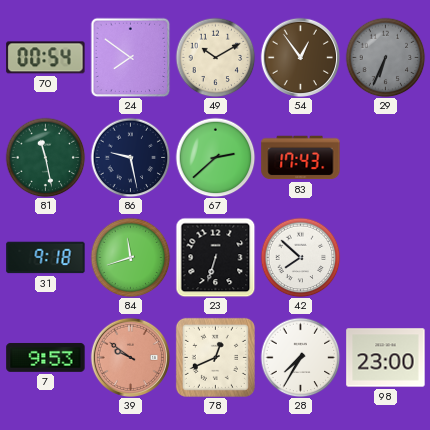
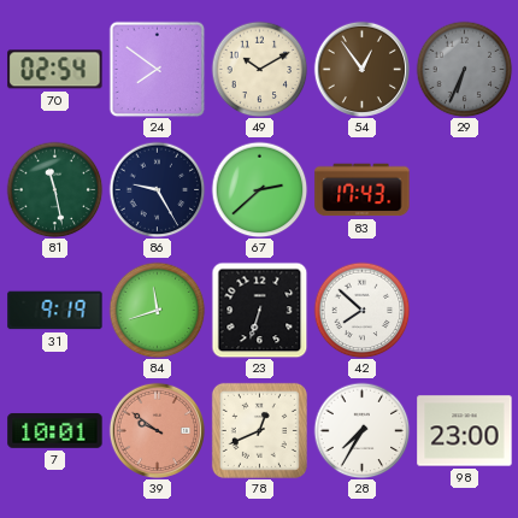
70: 00:54 -> 02:54
86: 9:28 -> 9:25
31: 9:18 -> 9:19
7: 9:53 -> 10:01
